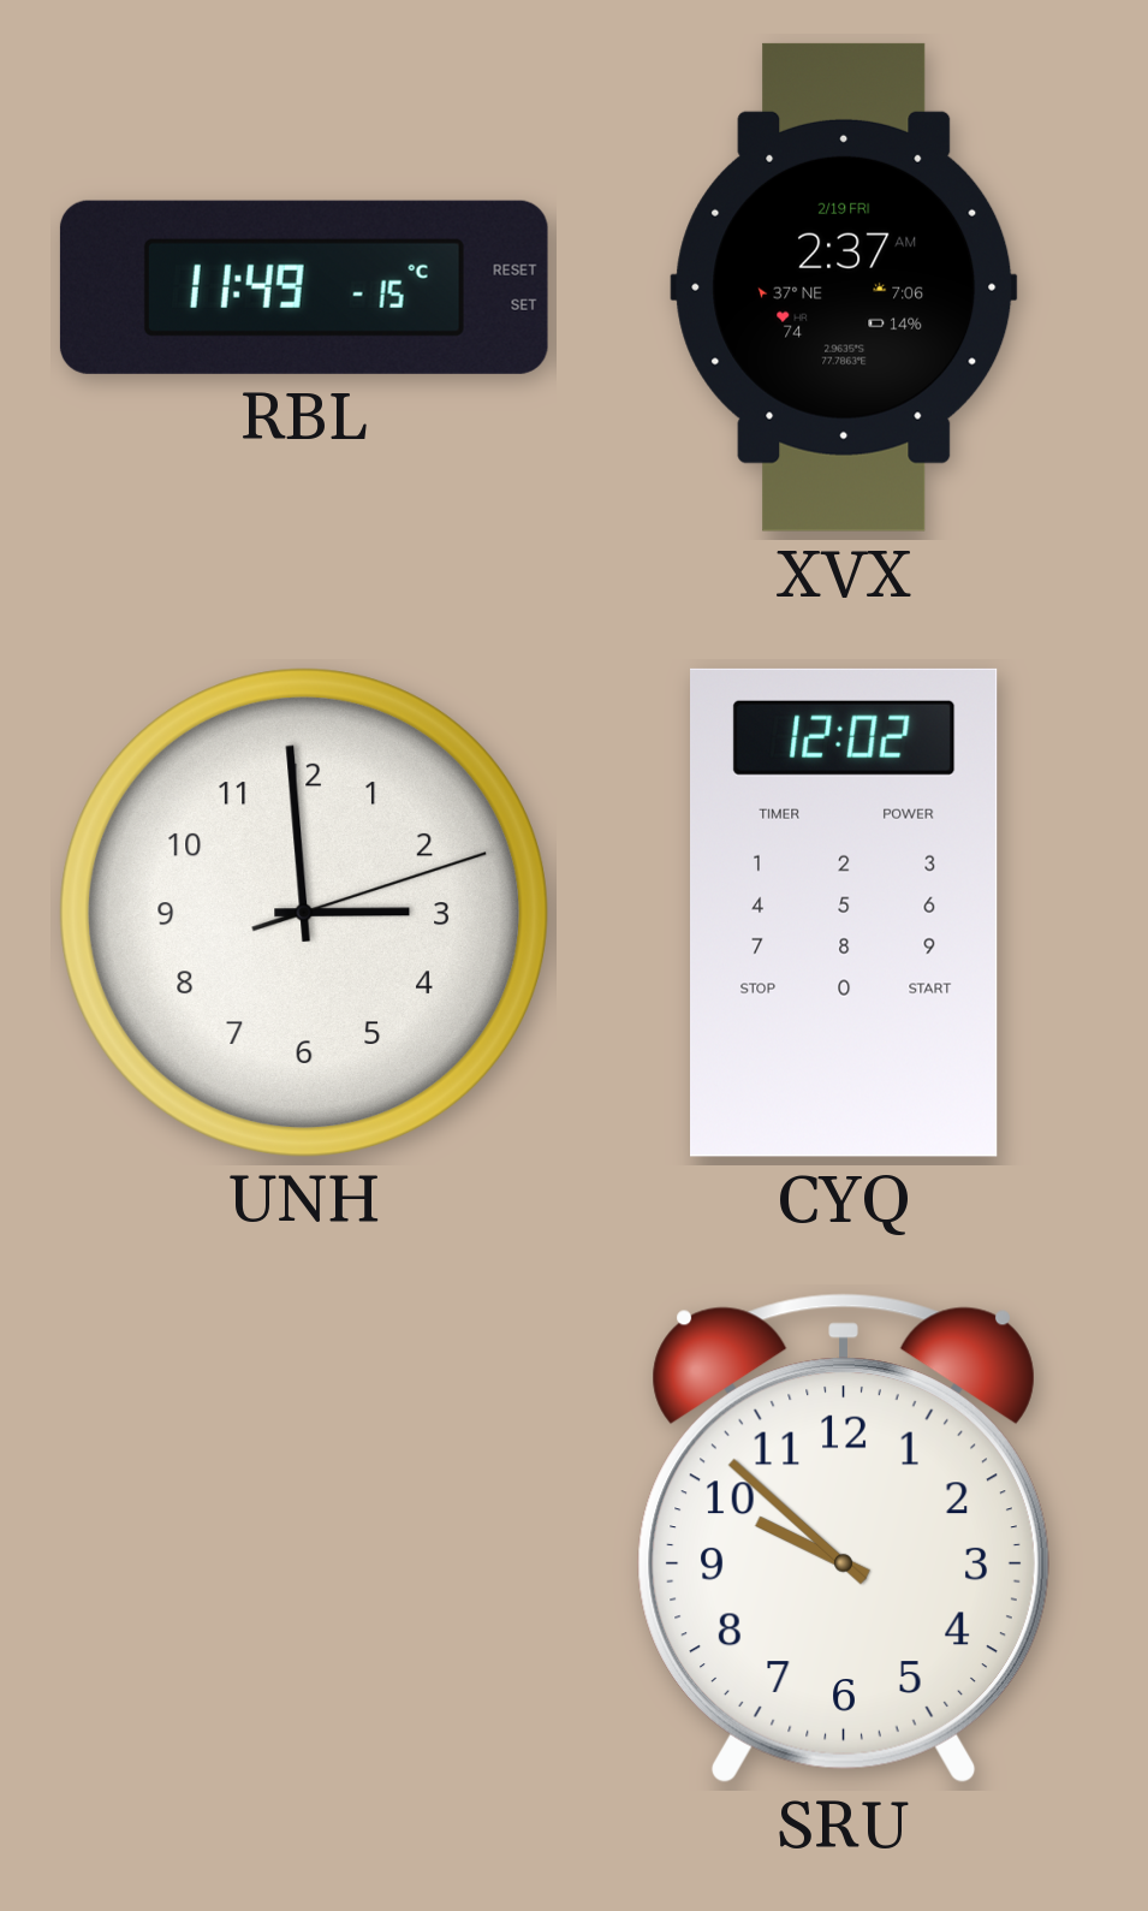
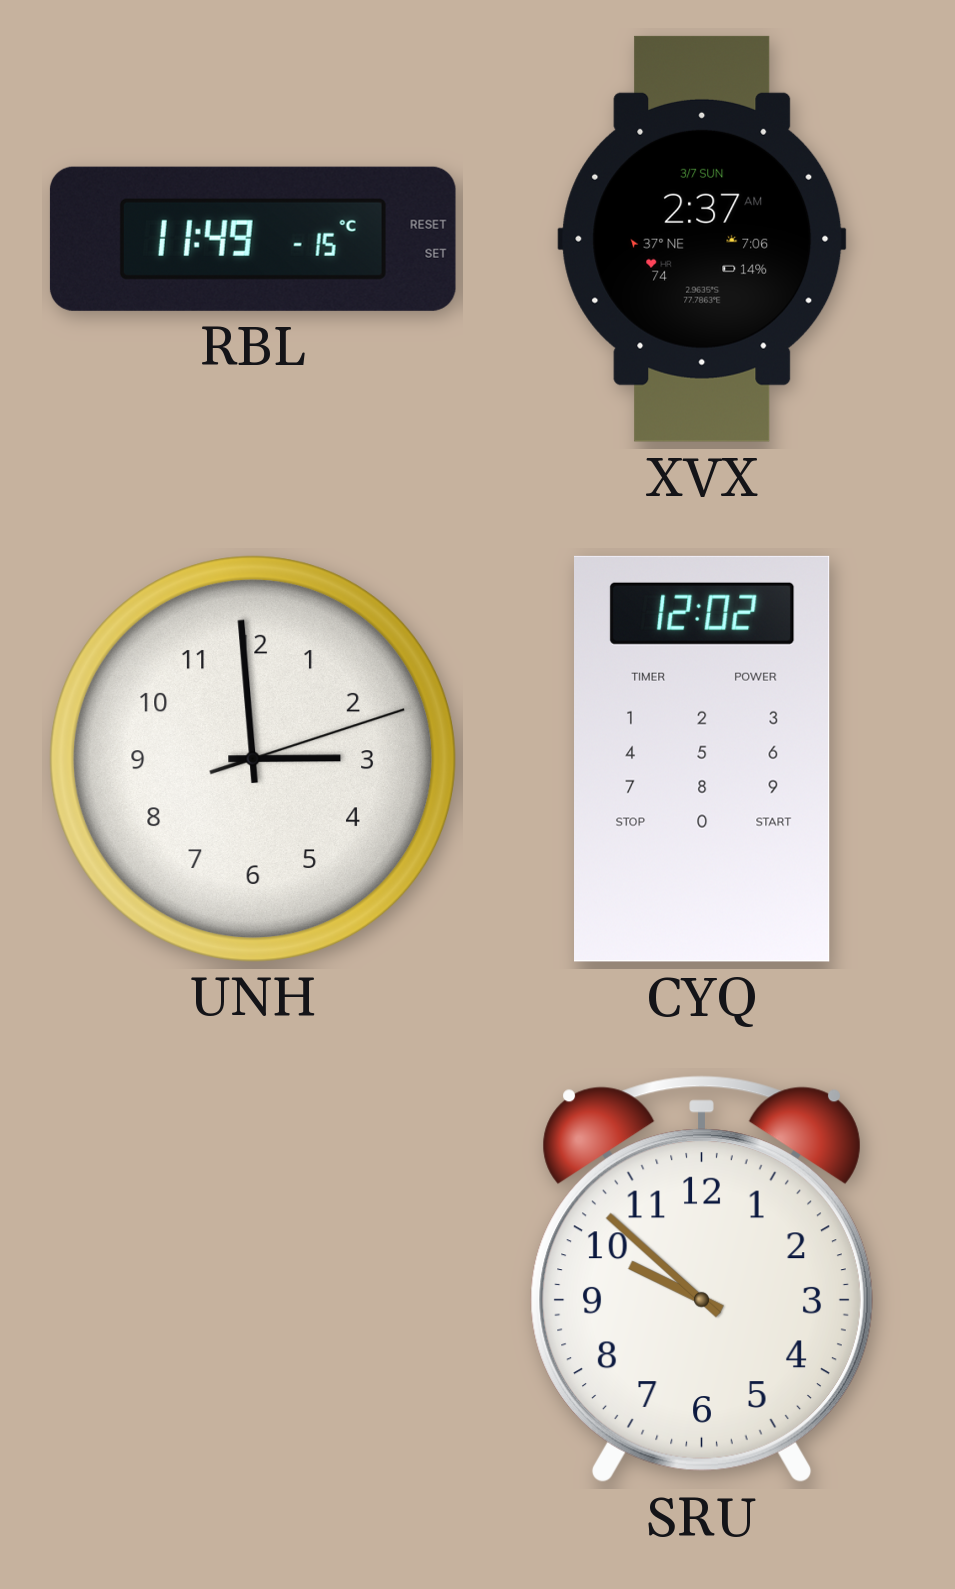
XVX date: 2/19 FRI -> 3/7 SUN
